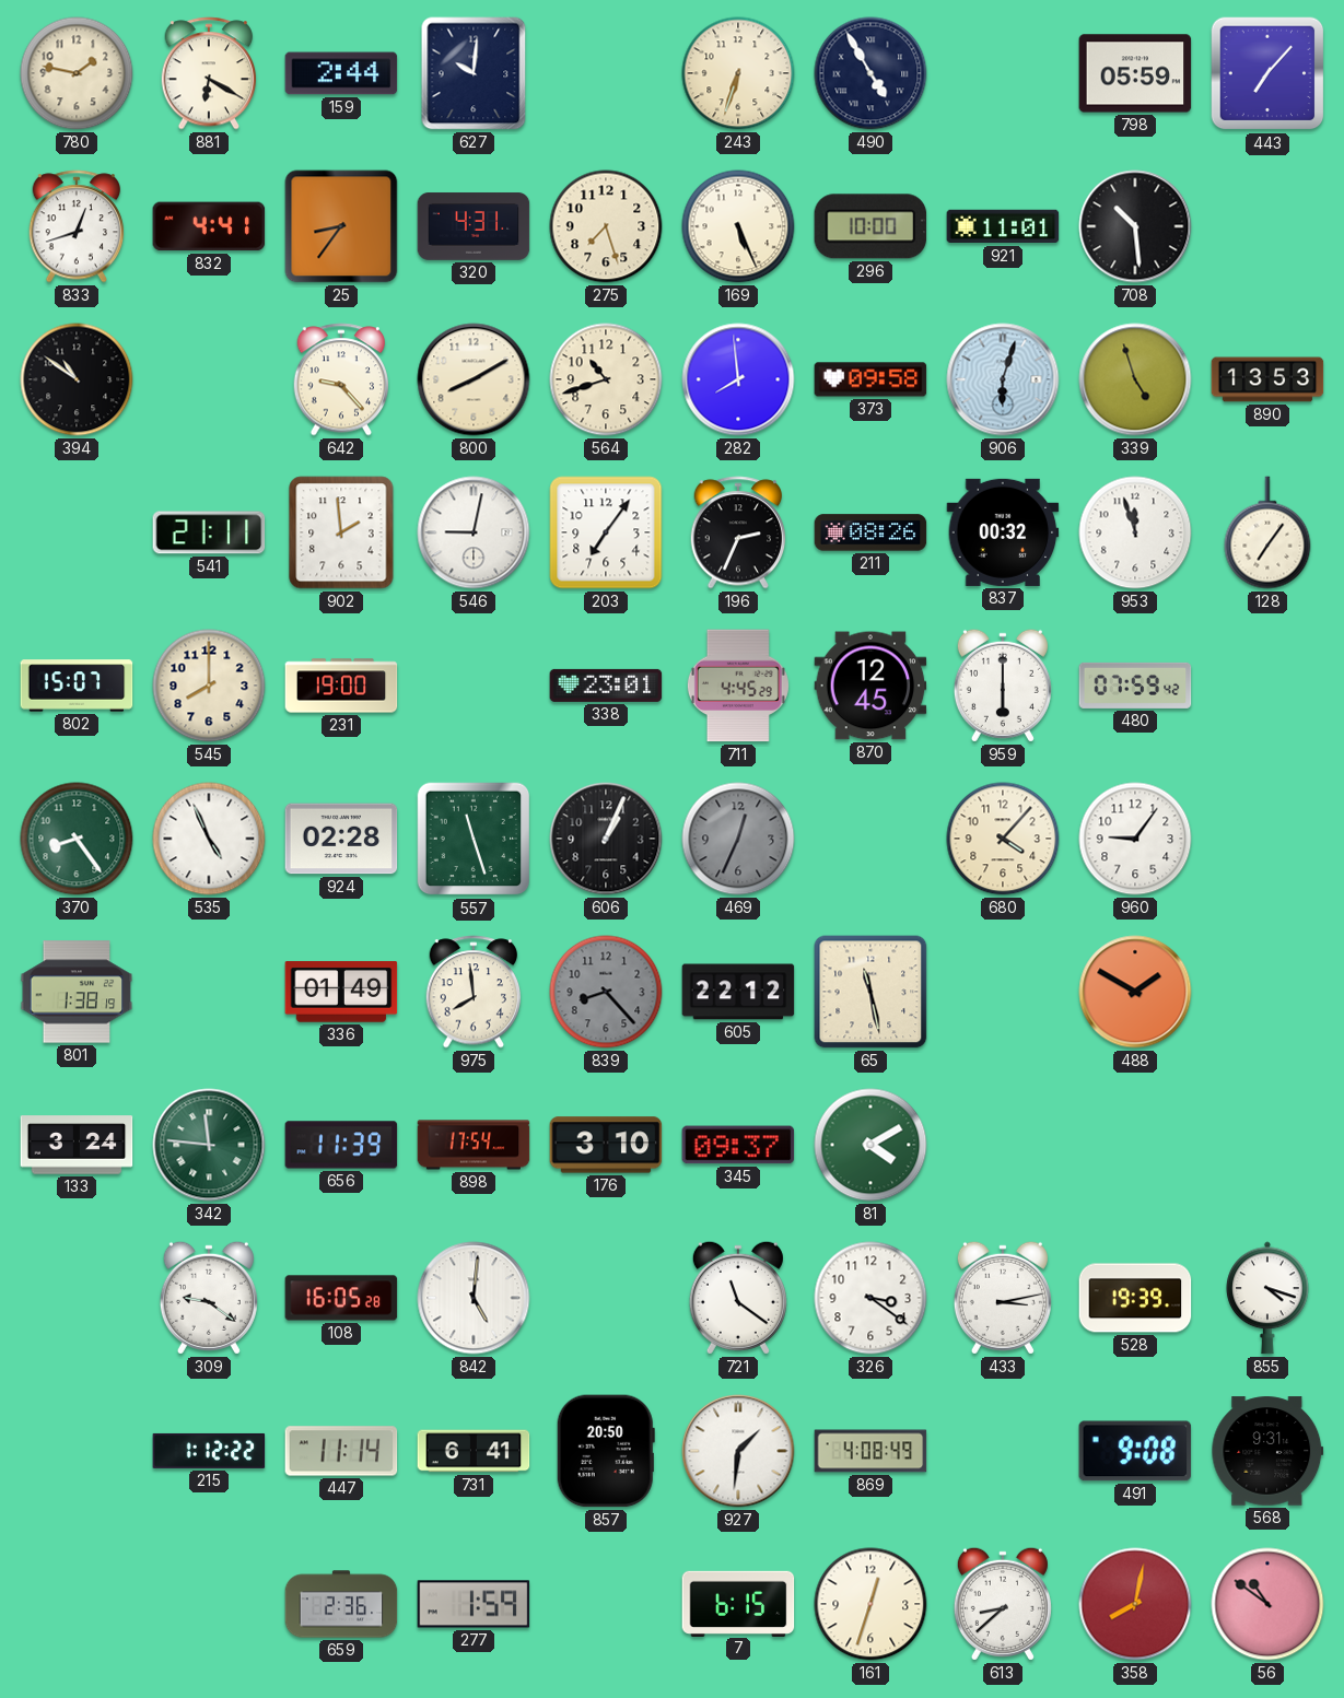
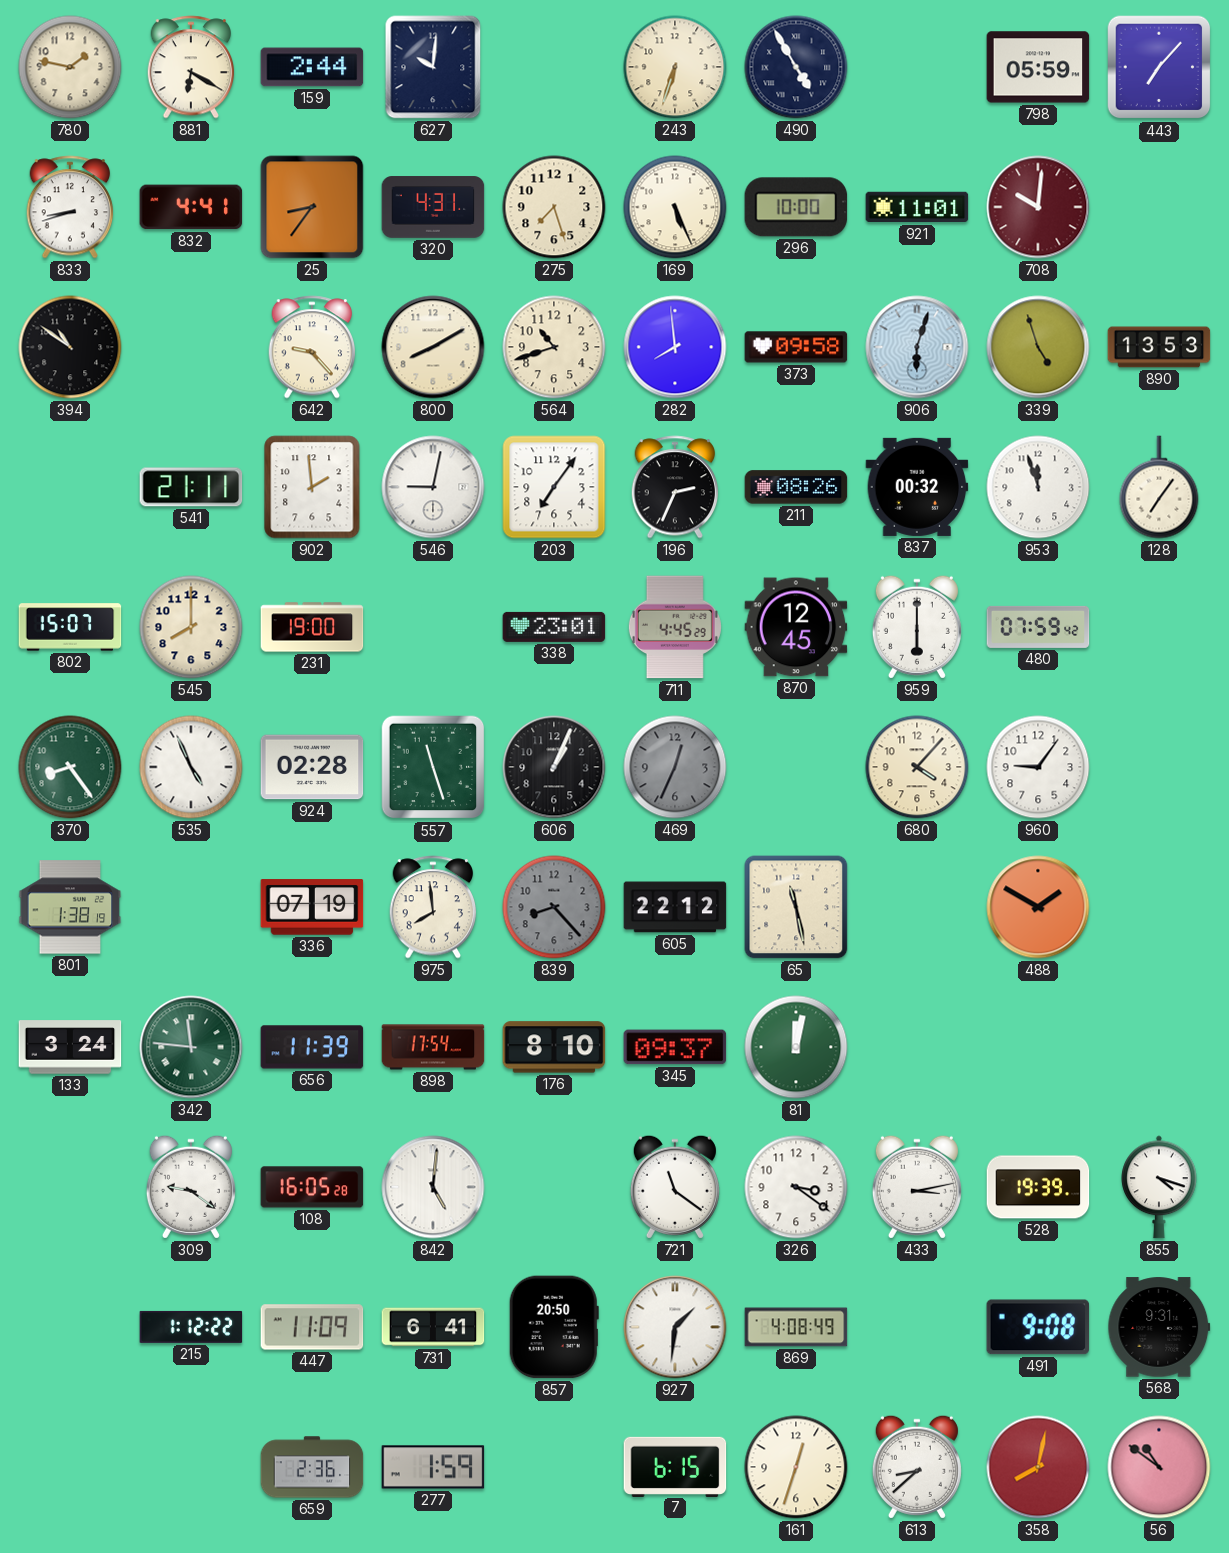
833: 12:42 -> 8:42
708: 10:29 -> 10:01
708 dial: black -> burgundy
336: 01:49 -> 07:19
176: 3:10 -> 8:10
81: 4:10 -> 12:02
447: 11:14 -> 11:09
